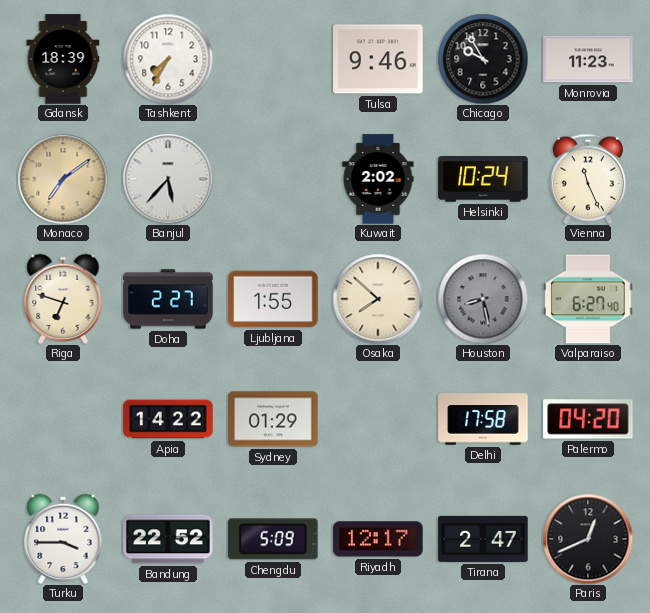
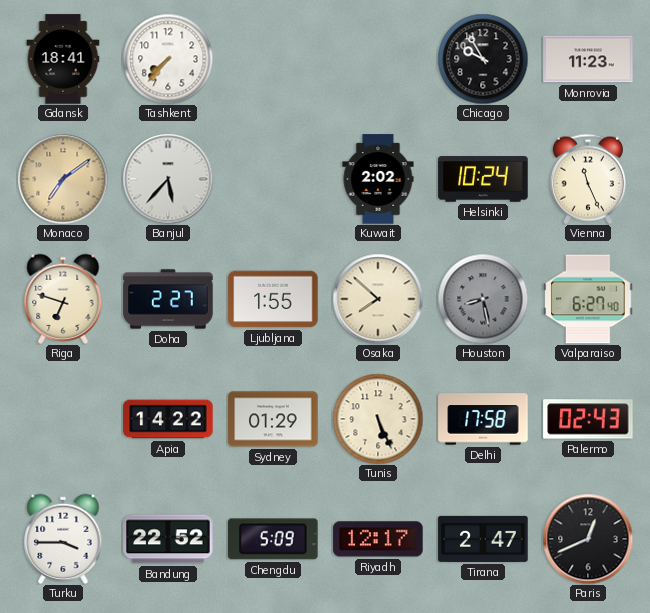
Gdansk: 18:39 -> 18:41
Tashkent: 7:35 -> 7:37
Tulsa: 9:46 -> none
Tunis: none -> 5:26
Palermo: 04:20 -> 02:43
